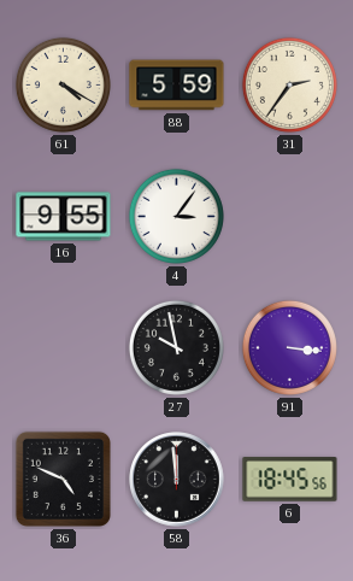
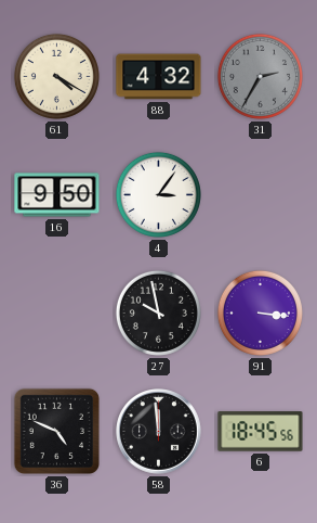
88: 5:59 -> 4:32
31: 2:36 -> 2:35
31 dial: cream -> grey
16: 9:55 -> 9:50
